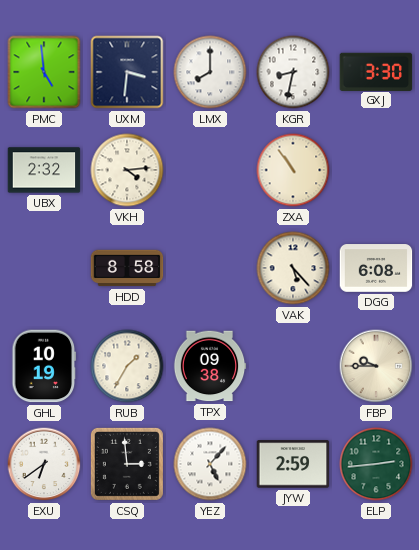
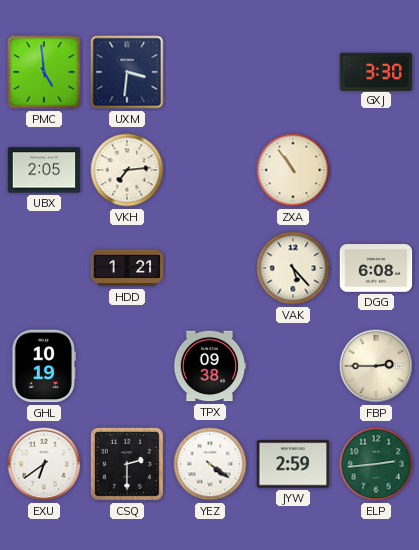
LMX: 8:00 -> none
KGR: 8:32 -> none
UBX: 2:32 -> 2:05
VKH: 4:14 -> 7:14
HDD: 8:58 -> 1:21
RUB: 1:35 -> none
FBP: 9:45 -> 2:45
CSQ: 2:59 -> 2:30
YEZ: 5:07 -> 4:21
